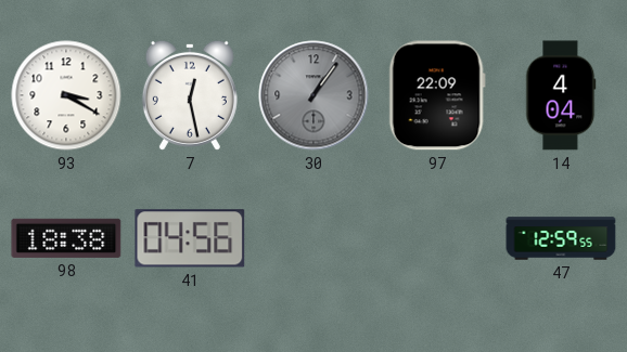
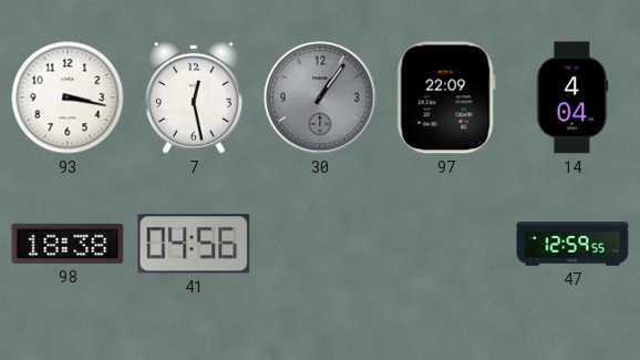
93: 3:20 -> 3:17
